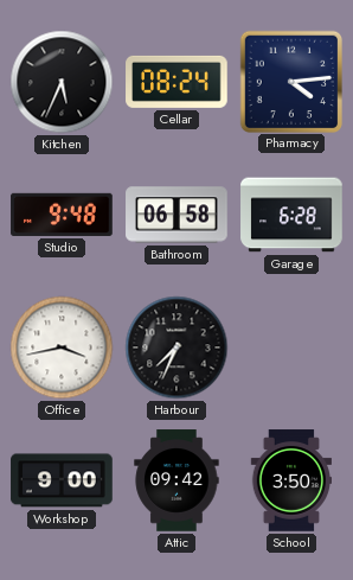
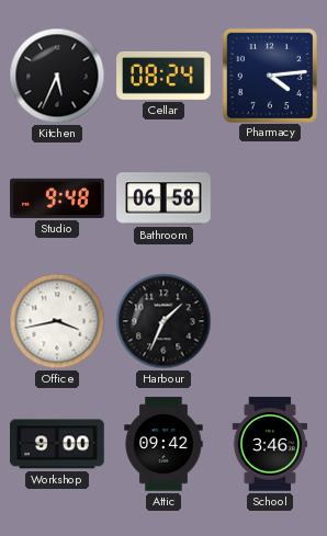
Garage: 6:28 -> none
Harbour: 7:34 -> 1:34
School: 3:50 -> 3:46
